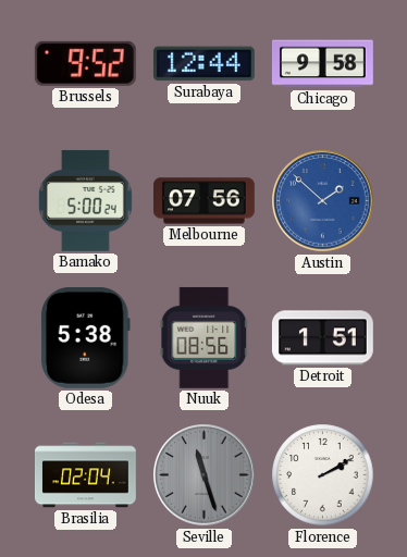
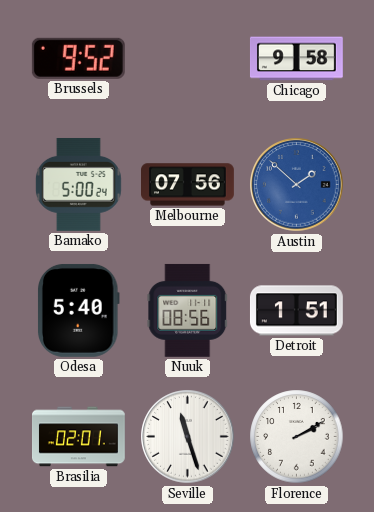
Surabaya: 12:44 -> none
Odesa: 5:38 -> 5:40
Brasilia: 02:04 -> 02:01
Seville dial: grey -> white
